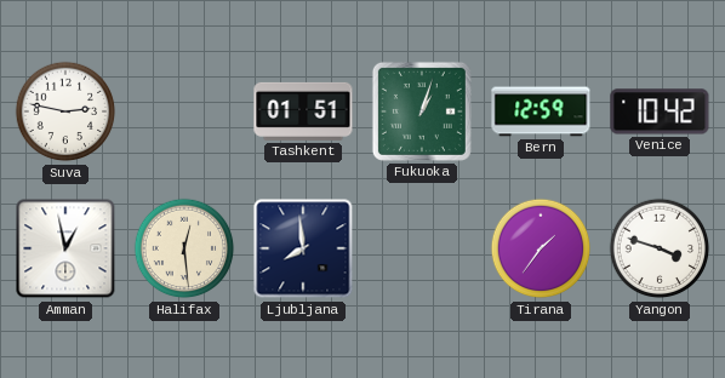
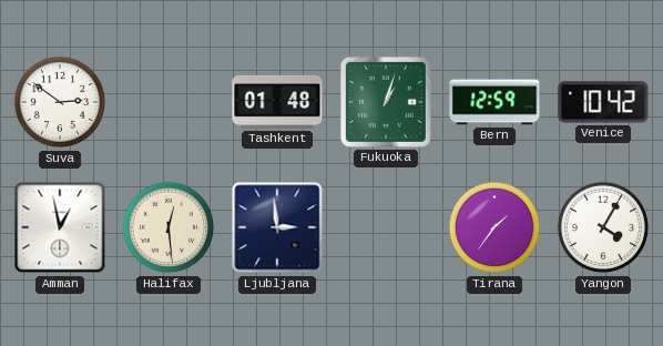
Suva: 2:47 -> 2:51
Tashkent: 01:51 -> 01:48
Ljubljana: 7:59 -> 2:59
Yangon: 3:48 -> 4:05
